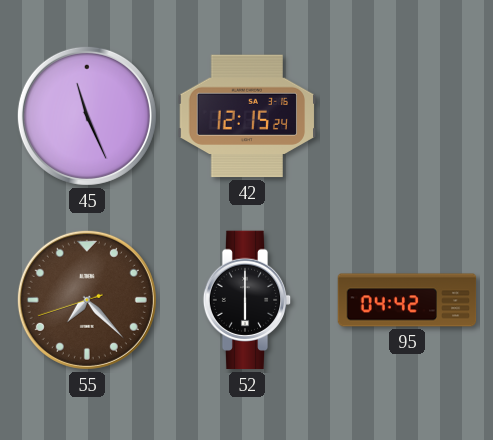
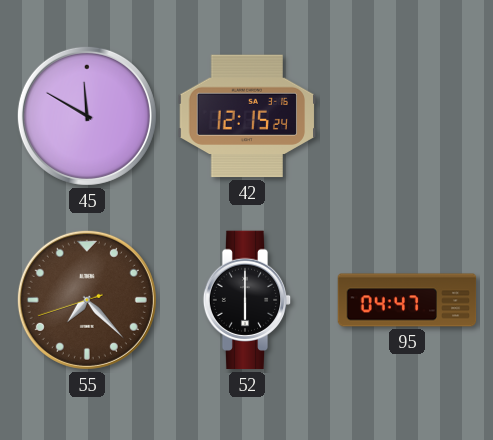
45: 11:26 -> 11:50
95: 04:42 -> 04:47
